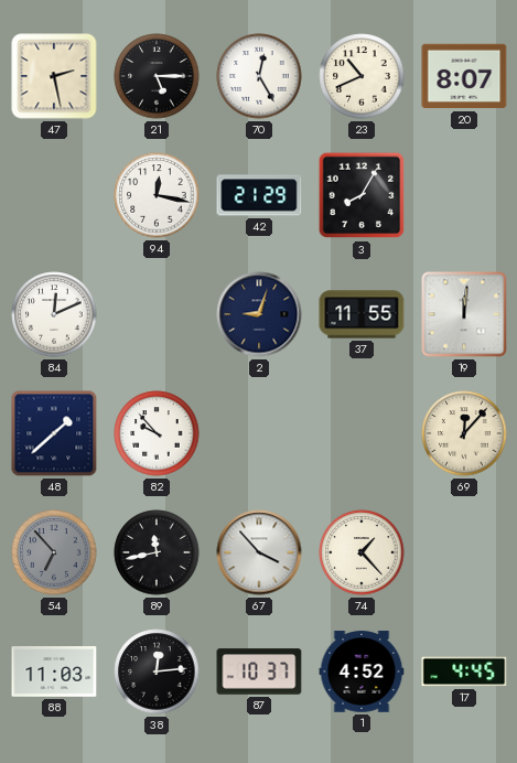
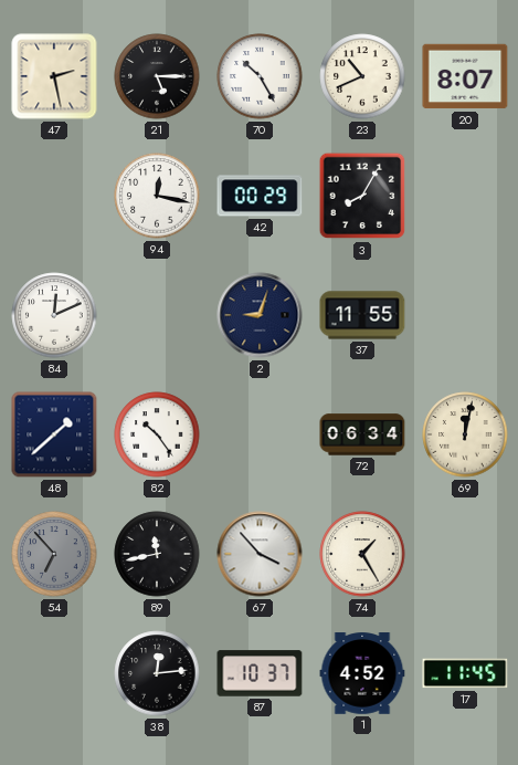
70: 12:25 -> 10:25
42: 21:29 -> 00:29
19: 12:01 -> none
82: 9:53 -> 10:24
72: none -> 06:34
69: 12:07 -> 12:02
74: 1:23 -> 1:25
88: 11:03 -> none
17: 4:45 -> 11:45
